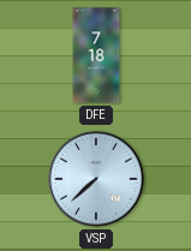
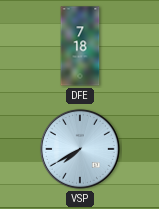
VSP: 7:38 -> 7:40
